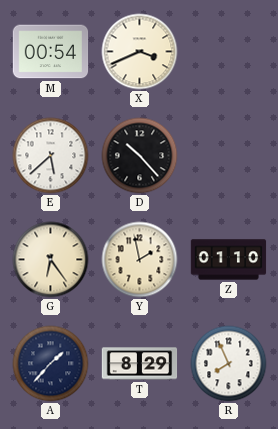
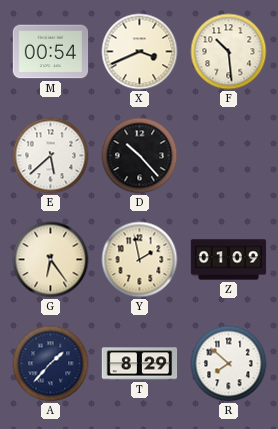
F: none -> 10:29
Z: 01:10 -> 01:09
R: 7:56 -> 7:52
